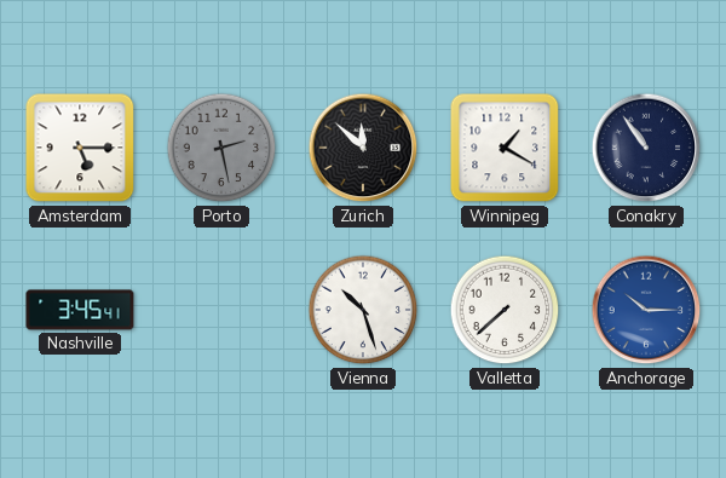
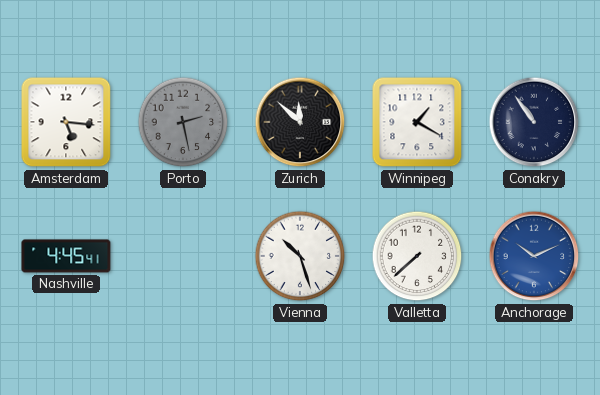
Amsterdam: 5:15 -> 5:16
Nashville: 3:45 -> 4:45
Anchorage: 10:15 -> 10:11
